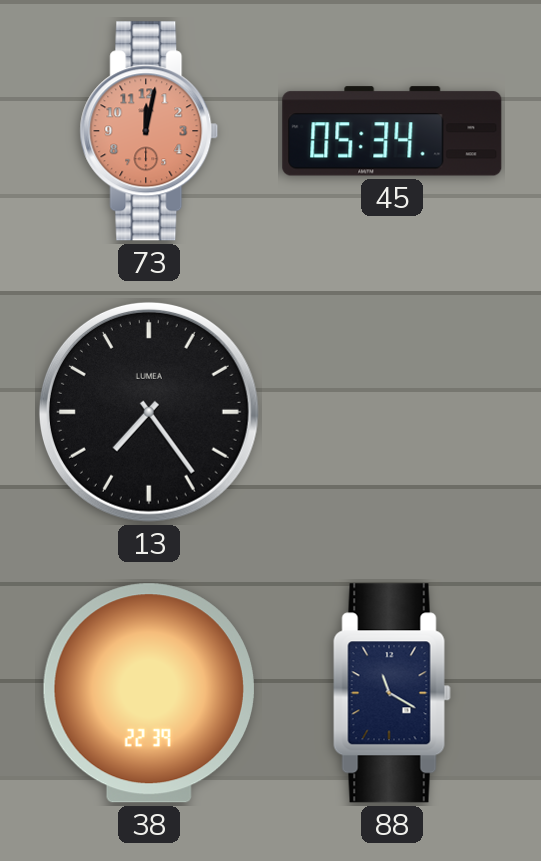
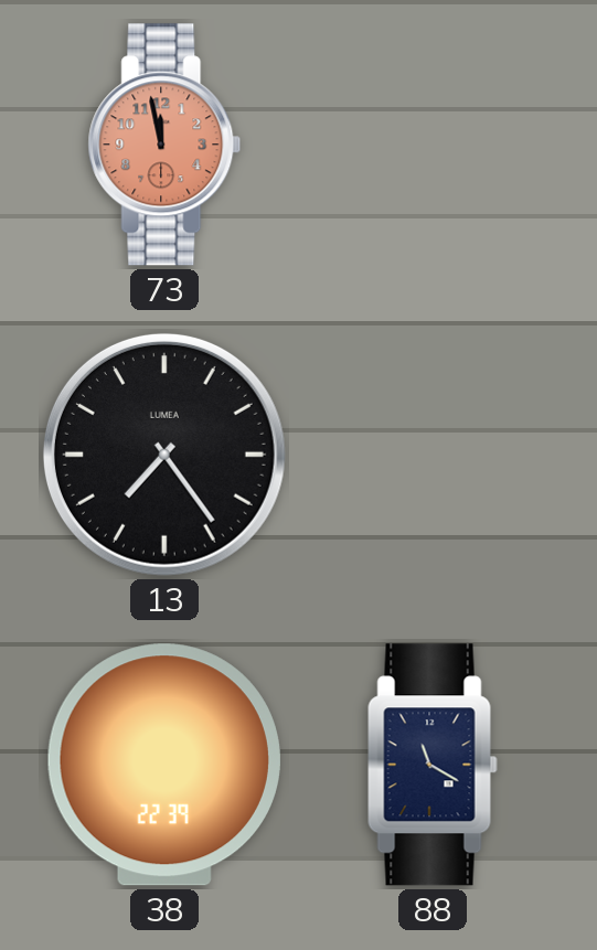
73: 12:02 -> 11:58
45: 05:34 -> none
